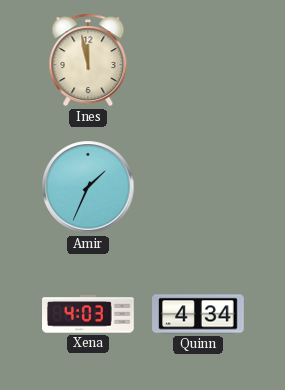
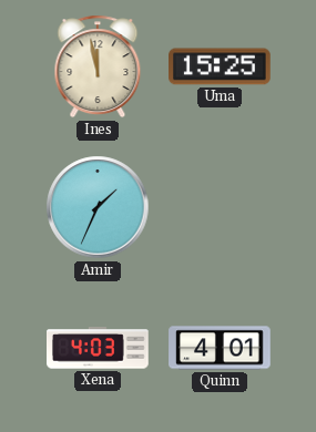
Uma: none -> 15:25
Quinn: 4:34 -> 4:01
